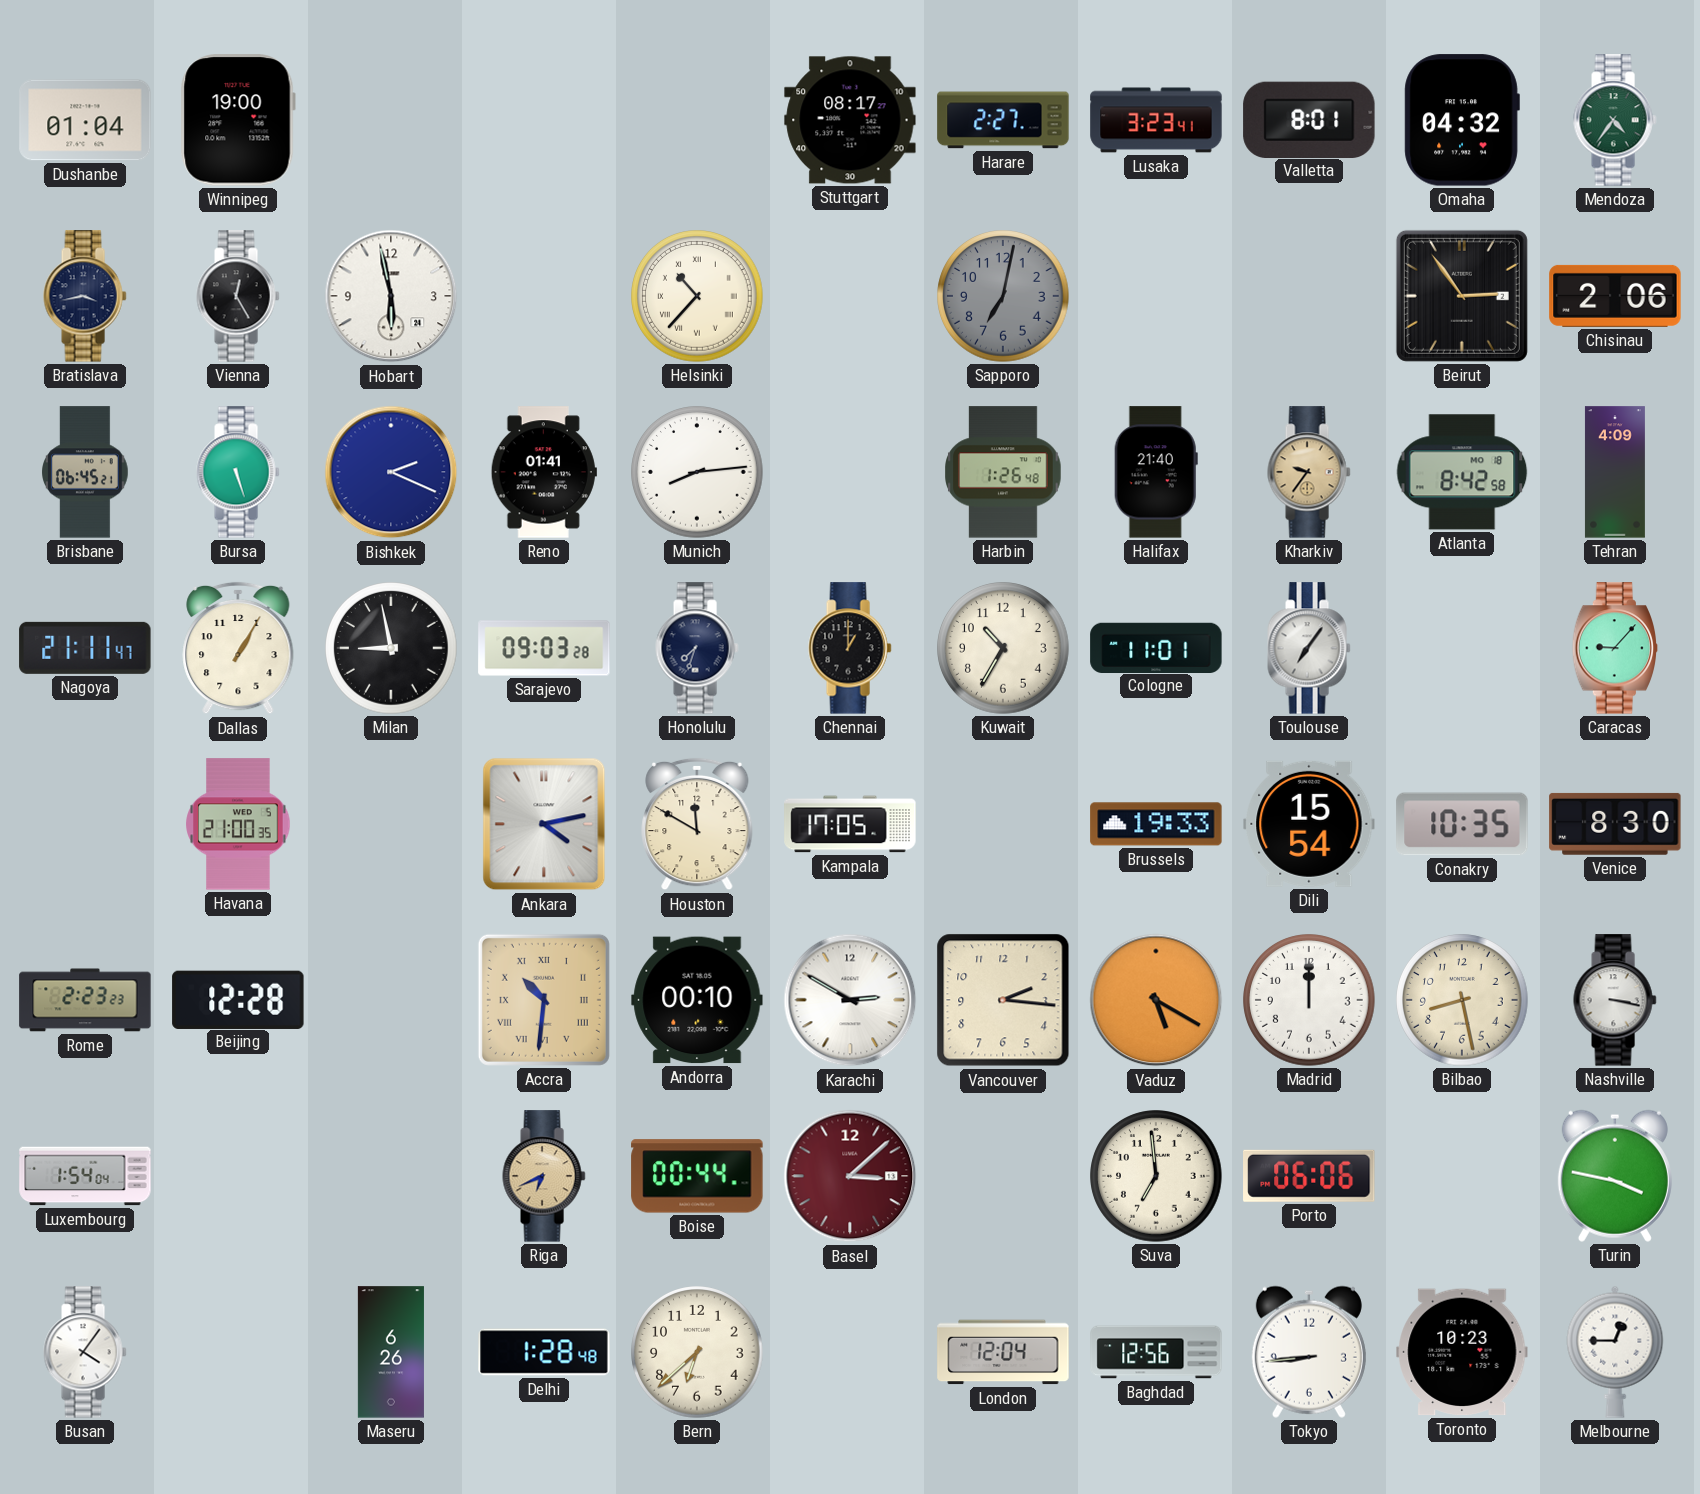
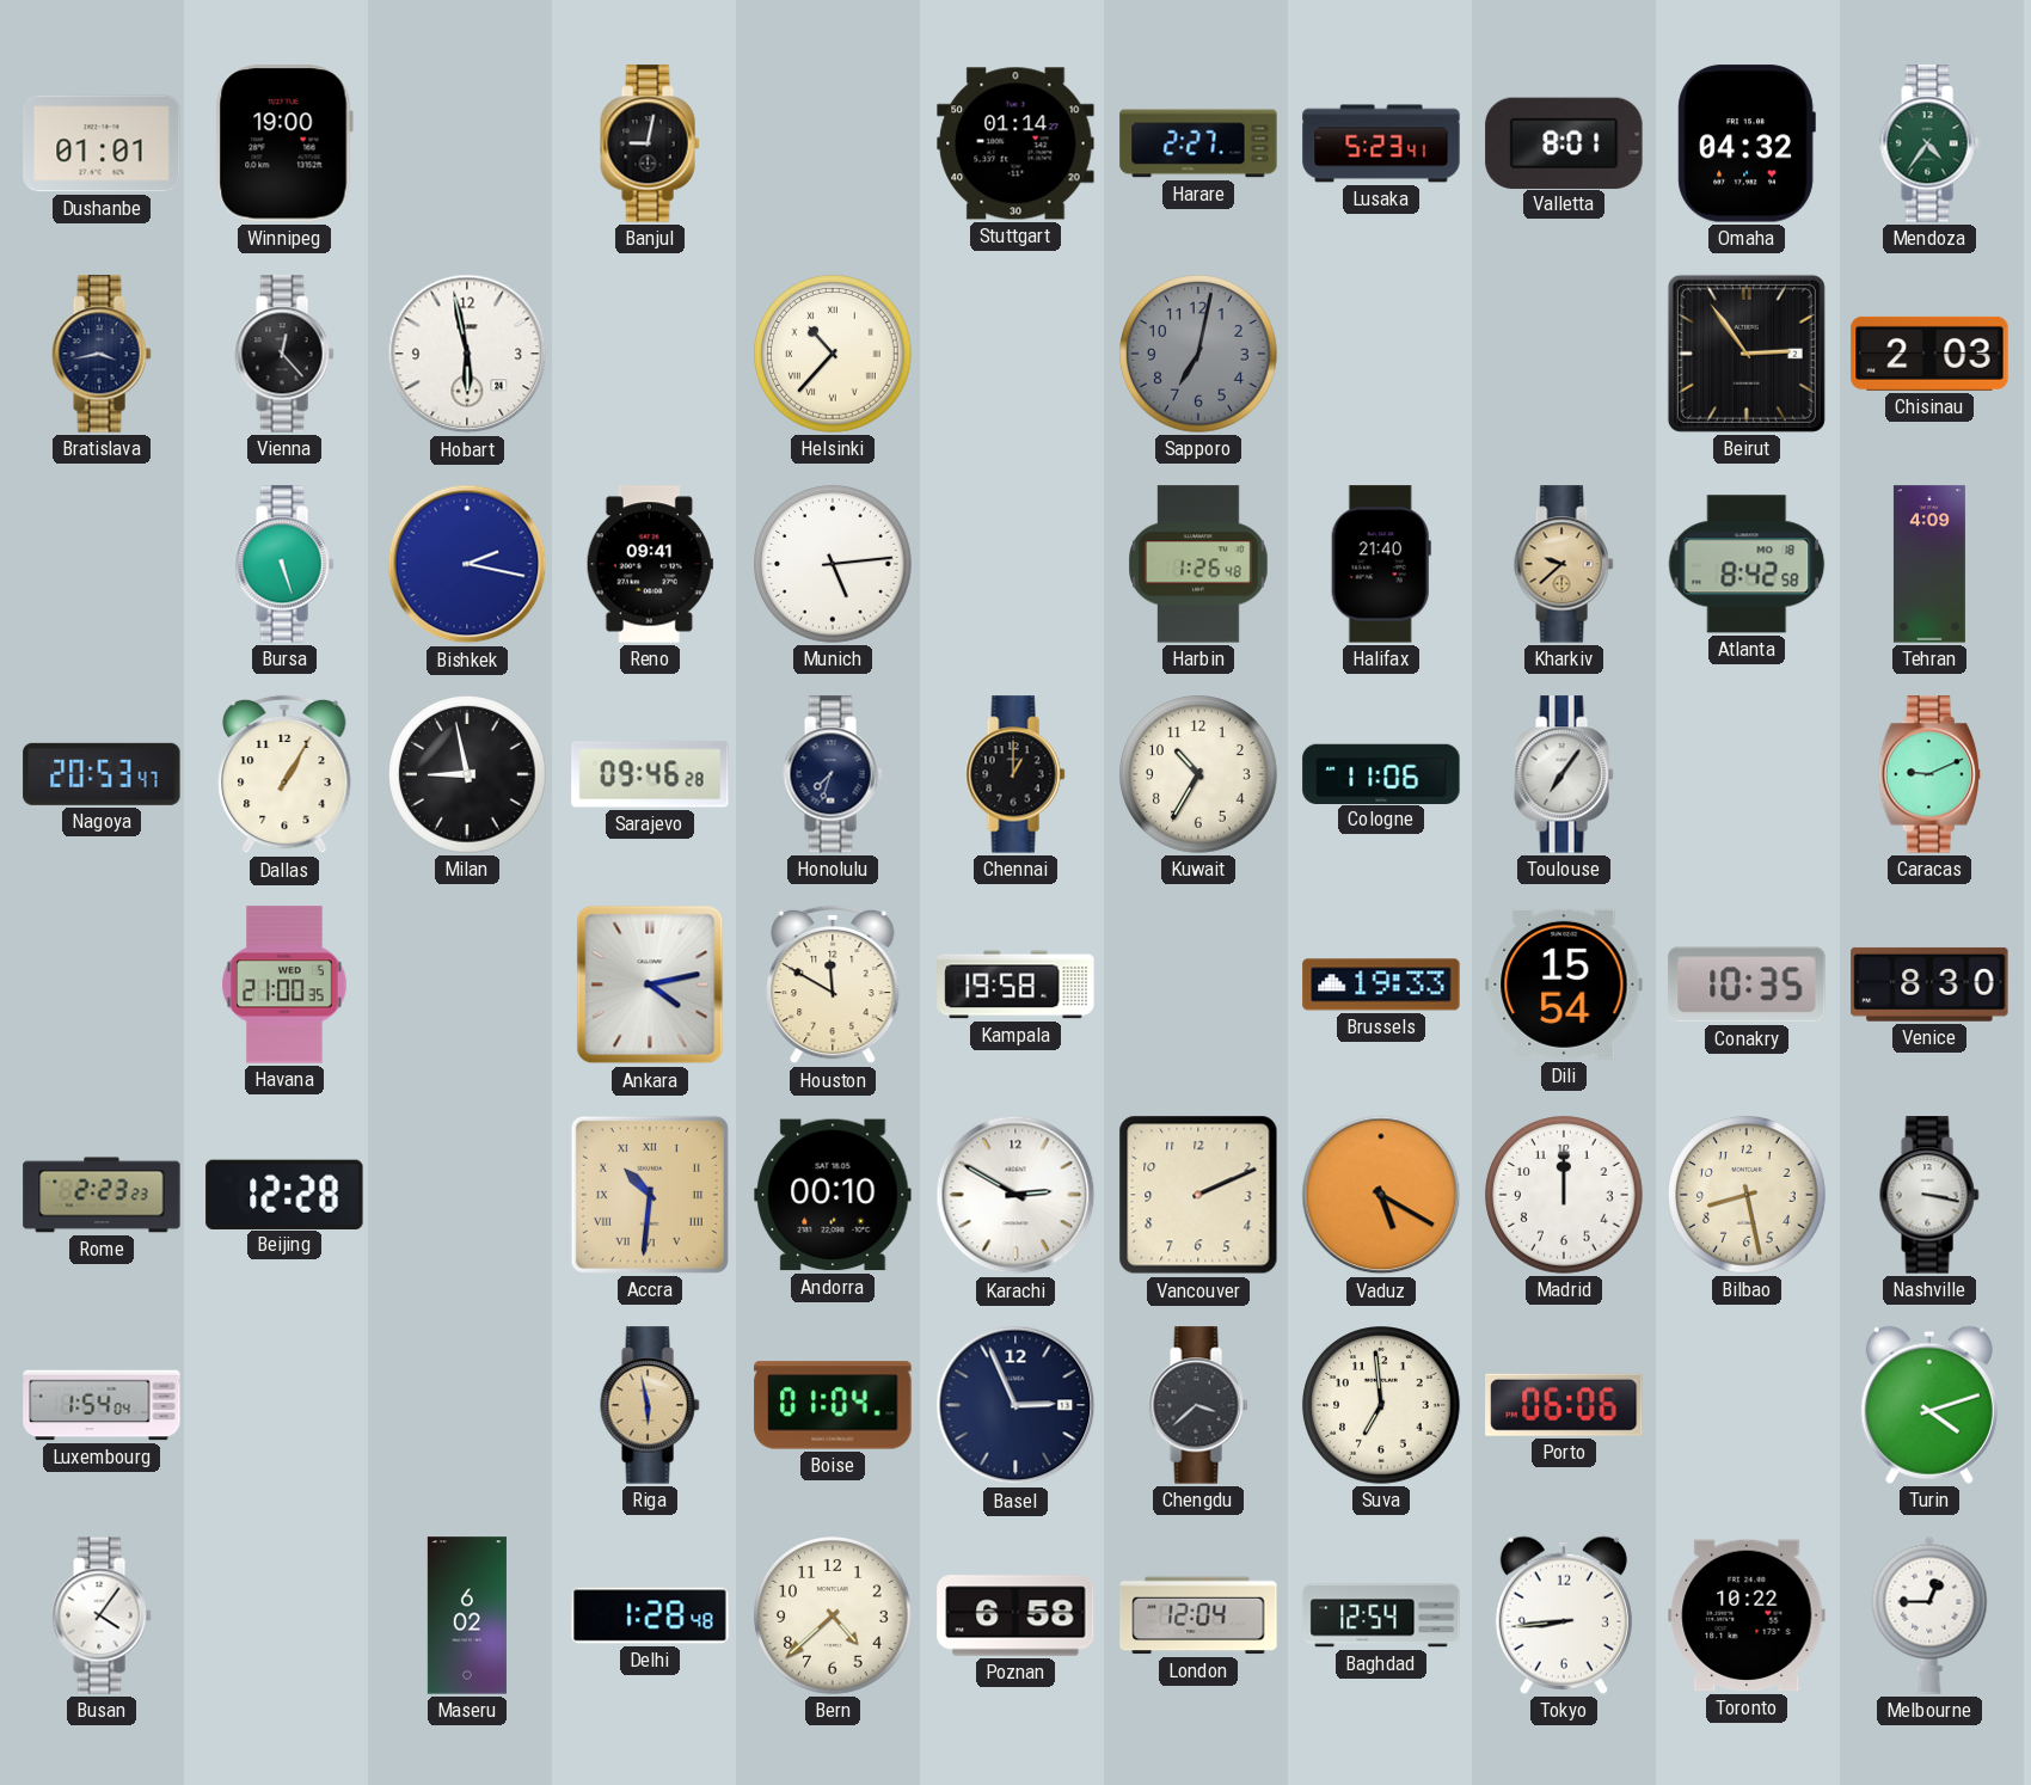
Dushanbe: 01:04 -> 01:01
Banjul: none -> 9:02
Stuttgart: 08:17 -> 01:14
Lusaka: 3:23 -> 5:23
Vienna: 12:25 -> 12:23
Chisinau: 2:06 -> 2:03
Brisbane: 06:45 -> none
Bishkek: 2:19 -> 2:17
Reno: 01:41 -> 09:41
Munich: 8:14 -> 5:14
Kharkiv: 9:36 -> 9:38
Nagoya: 21:11 -> 20:53
Sarajevo: 09:03 -> 09:46
Cologne: 11:01 -> 11:06
Caracas: 9:07 -> 9:11
Kampala: 17:05 -> 19:58
Vancouver: 2:16 -> 2:11
Riga: 6:41 -> 5:58
Boise: 00:44 -> 01:04
Basel: 3:08 -> 2:56
Basel dial: burgundy -> navy
Chengdu: none -> 3:38
Turin: 3:47 -> 4:12
Maseru: 6:26 -> 6:02
Bern: 6:38 -> 4:38
Poznan: none -> 6:58
Baghdad: 12:56 -> 12:54
Toronto: 10:23 -> 10:22
